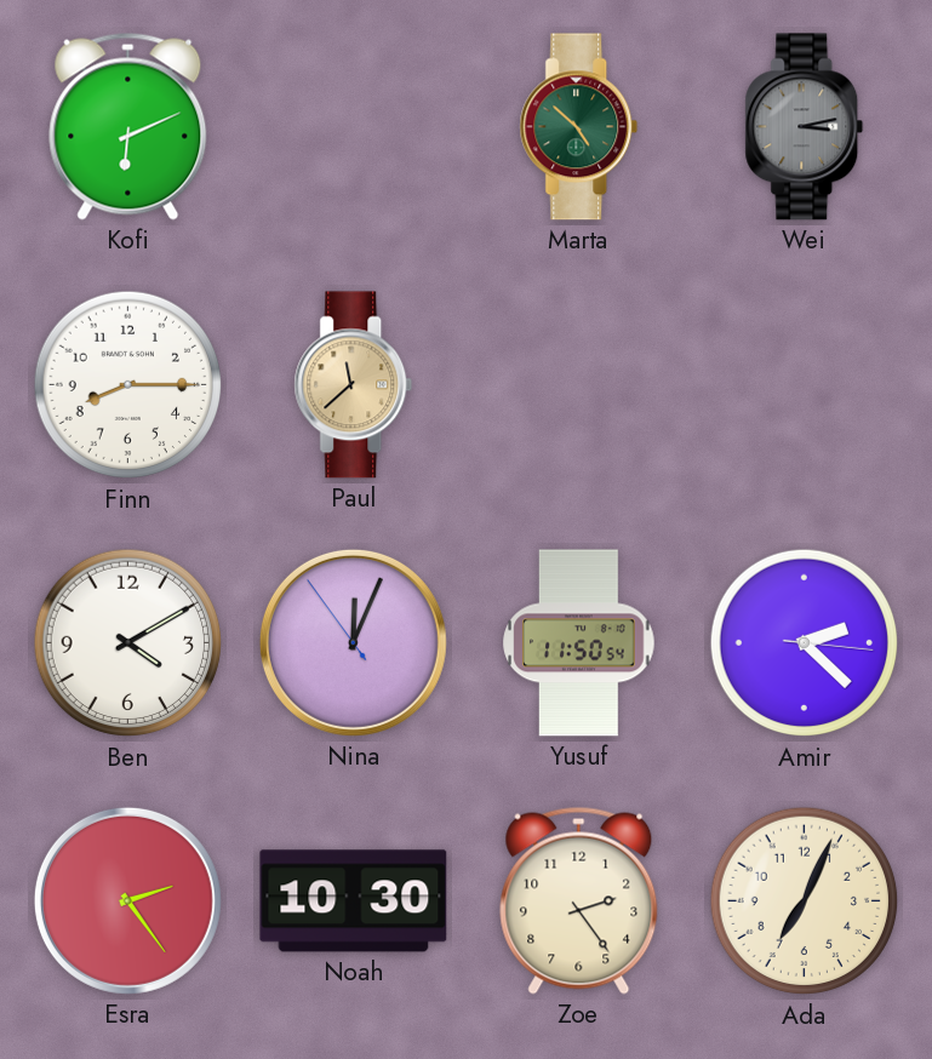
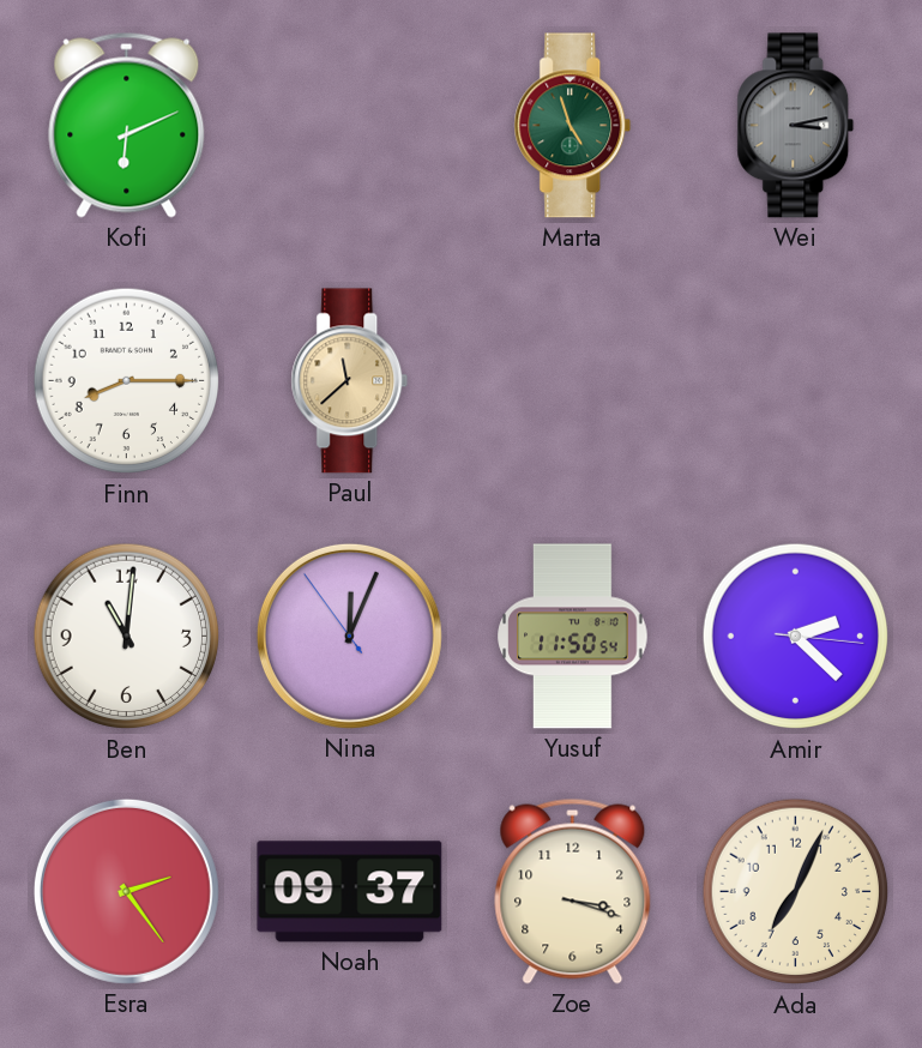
Marta: 4:52 -> 4:57
Ben: 4:10 -> 11:01
Noah: 10:30 -> 09:37
Zoe: 2:24 -> 3:18
